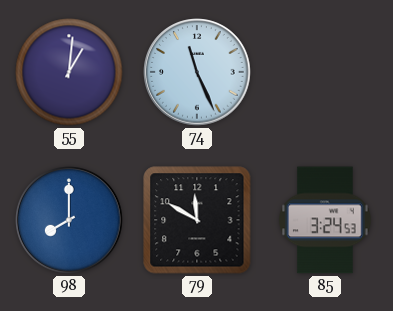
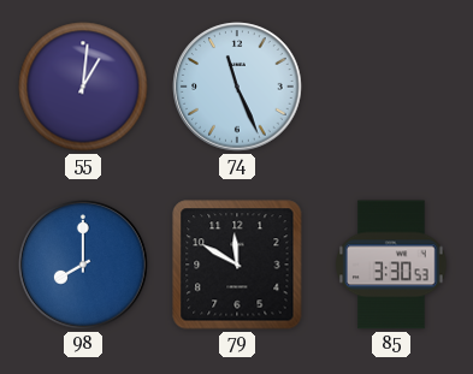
85: 3:24 -> 3:30
